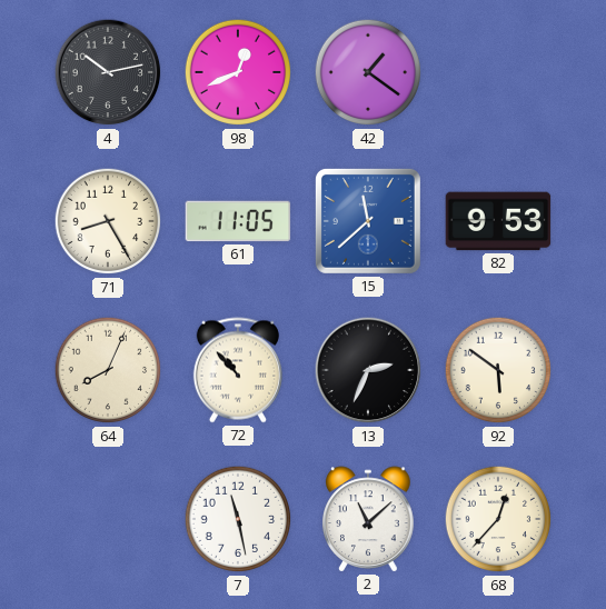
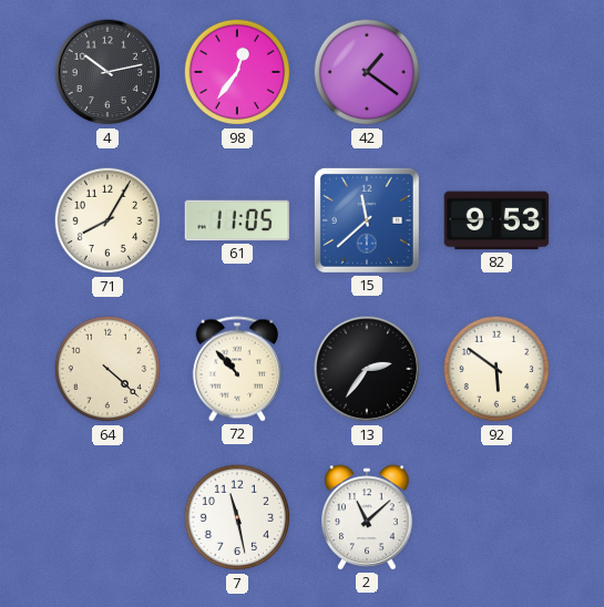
98: 12:41 -> 12:36
71: 8:25 -> 8:05
64: 8:04 -> 4:22
13: 2:34 -> 2:36
68: 12:37 -> none
